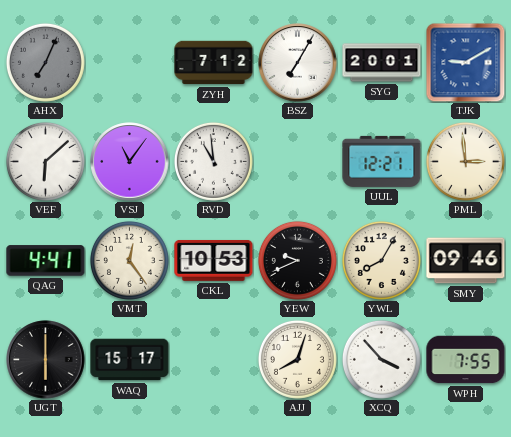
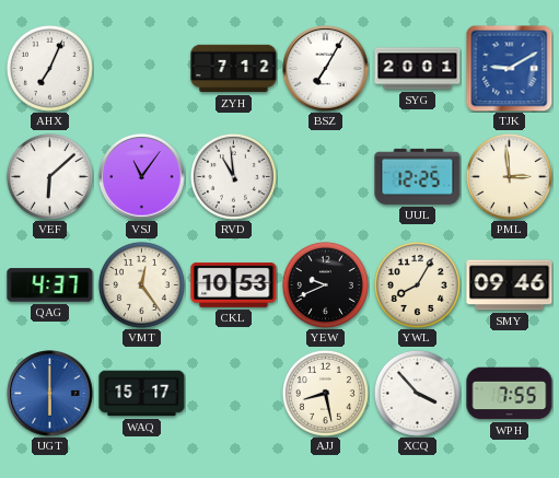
AHX dial: grey -> white
UUL: 12:21 -> 12:25
QAG: 4:41 -> 4:37
UGT dial: black -> blue
AJJ: 8:03 -> 8:28
